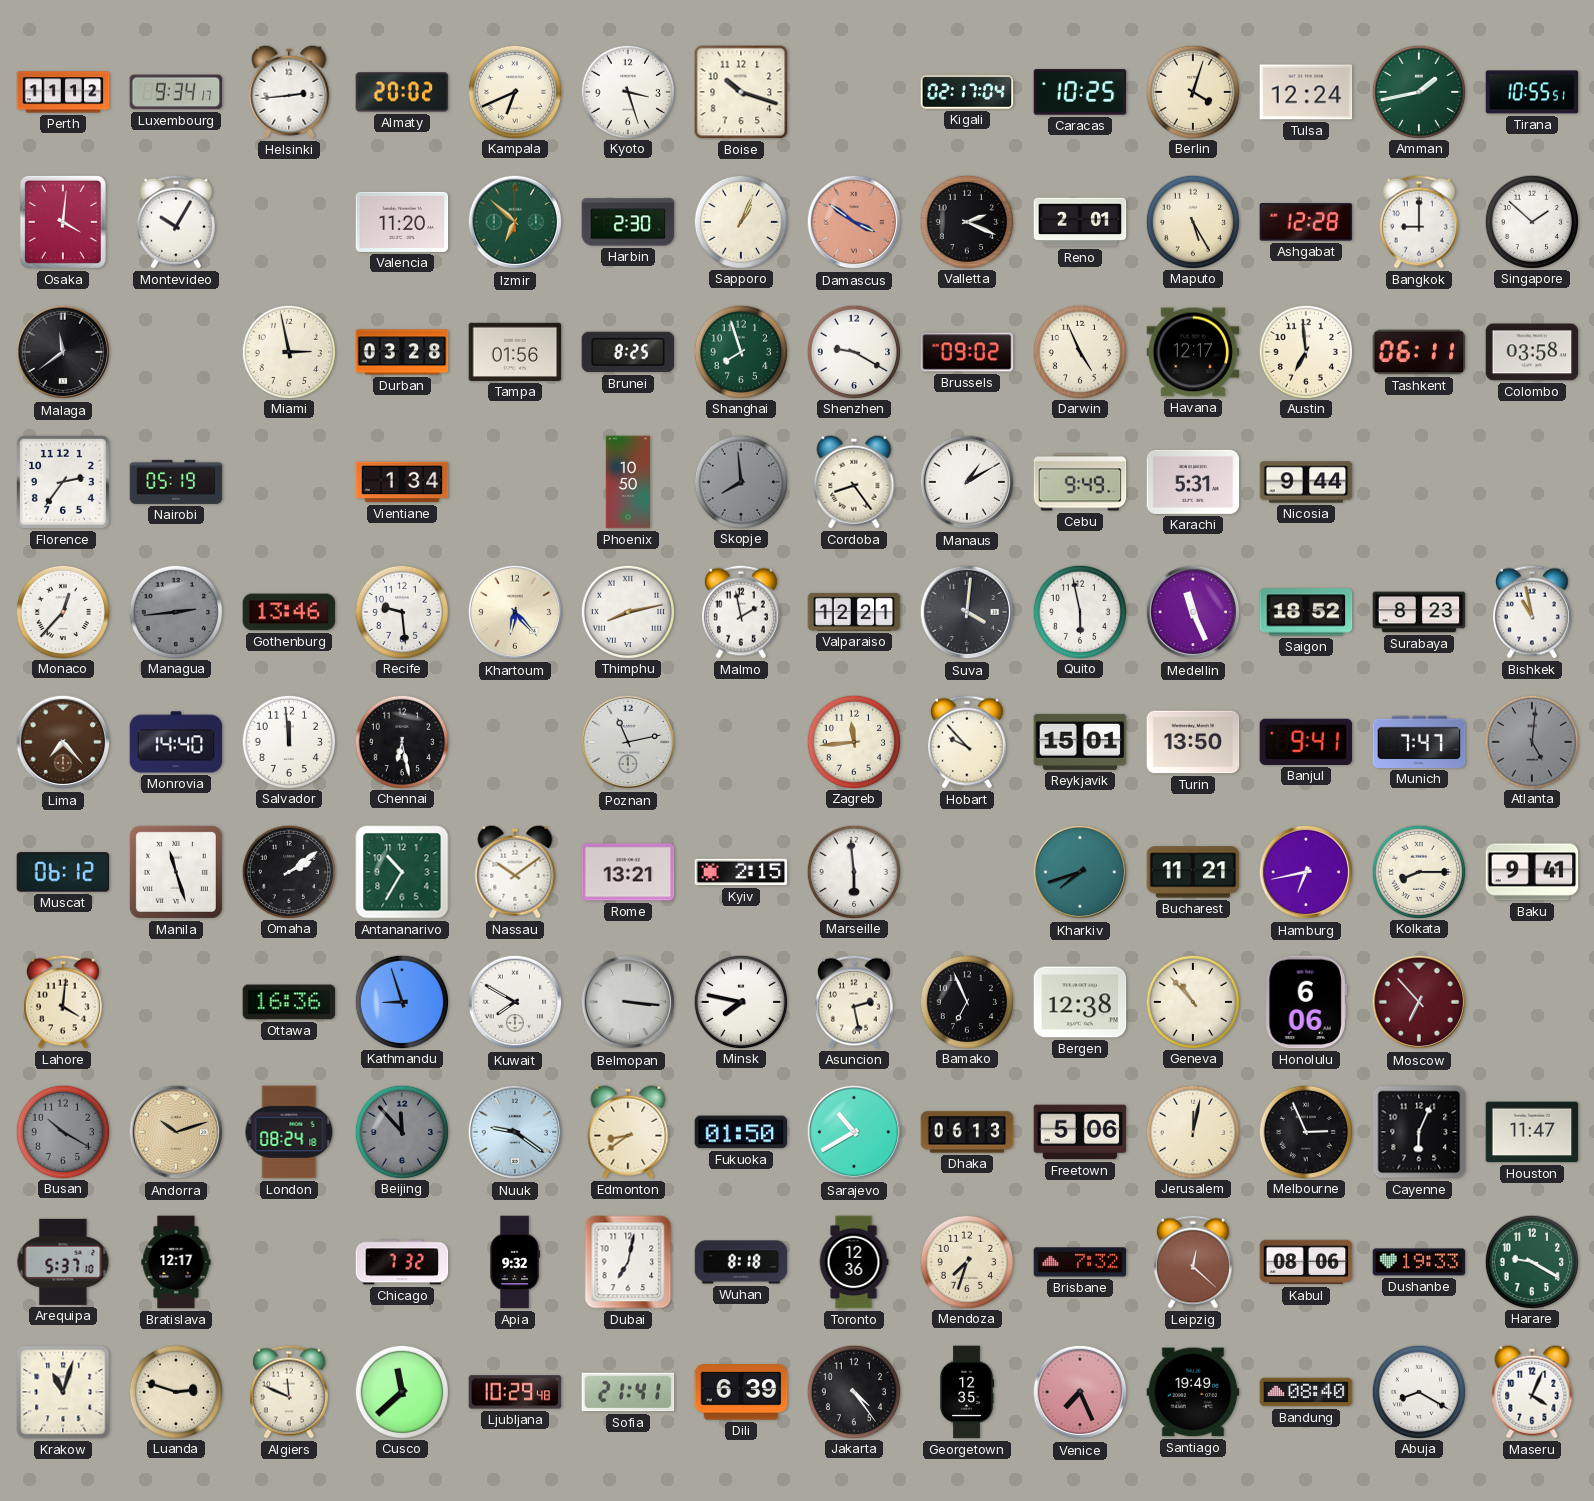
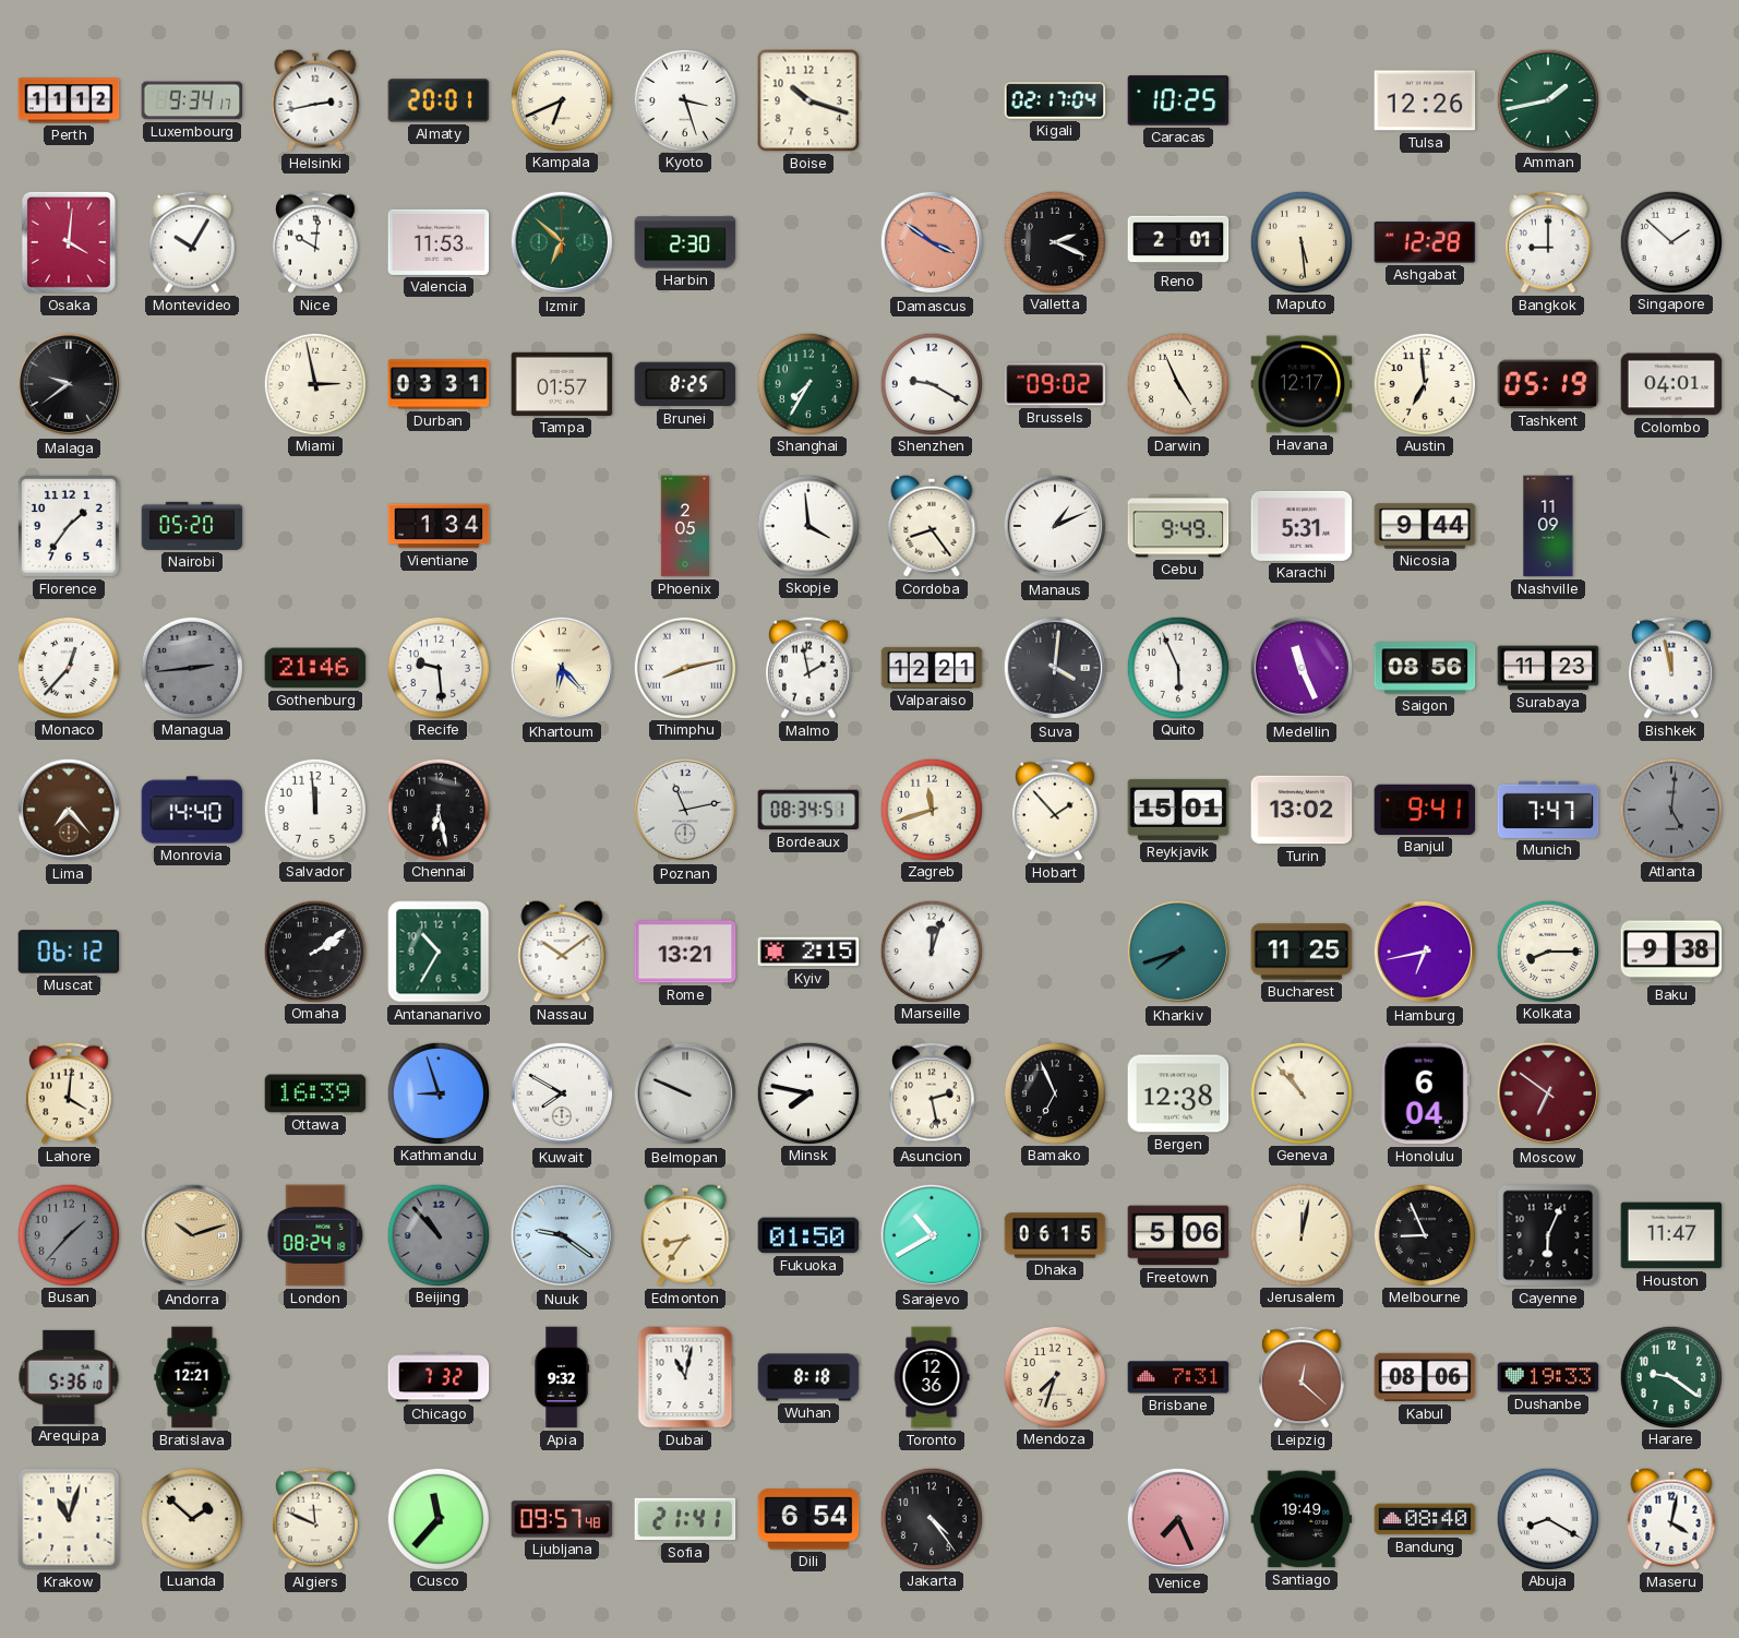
Helsinki: 2:44 -> 2:43
Almaty: 20:02 -> 20:01
Berlin: 4:03 -> none
Tulsa: 12:24 -> 12:26
Tirana: 10:55 -> none
Nice: none -> 10:01
Valencia: 11:20 -> 11:53
Sapporo: 1:04 -> none
Maputo: 5:25 -> 5:29
Malaga: 11:39 -> 9:39
Durban: 03:28 -> 03:31
Tampa: 01:56 -> 01:57
Shanghai: 7:57 -> 7:35
Tashkent: 06:11 -> 05:19
Colombo: 03:58 -> 04:01
Florence: 2:36 -> 1:36
Nairobi: 05:19 -> 05:20
Phoenix: 10:50 -> 2:05
Skopje: 7:59 -> 3:59
Skopje dial: grey -> white
Manaus: 1:10 -> 1:11
Nashville: none -> 11:09
Gothenburg: 13:46 -> 21:46
Quito: 5:58 -> 5:56
Saigon: 18:52 -> 08:56
Surabaya: 8:23 -> 11:23
Bishkek: 10:58 -> 11:58
Bordeaux: none -> 08:34
Zagreb: 11:44 -> 11:42
Hobart: 9:53 -> 1:53
Turin: 13:50 -> 13:02
Manila: 11:27 -> none
Marseille: 5:59 -> 12:03
Bucharest: 11:21 -> 11:25
Baku: 9:41 -> 9:38
Ottawa: 16:36 -> 16:39
Belmopan: 3:16 -> 9:49
Honolulu: 6:06 -> 6:04
Moscow: 6:53 -> 6:51
Busan: 10:20 -> 1:37
Beijing: 11:53 -> 10:53
Edmonton: 8:39 -> 8:36
Dhaka: 06:13 -> 06:15
Melbourne: 2:56 -> 8:56
Arequipa: 5:37 -> 5:36
Bratislava: 12:17 -> 12:21
Dubai: 7:02 -> 11:02
Brisbane: 7:32 -> 7:31
Harare: 9:20 -> 9:21
Luanda: 2:48 -> 1:52
Cusco: 11:38 -> 11:37
Ljubljana: 10:29 -> 09:57
Dili: 6:39 -> 6:54
Georgetown: 12:35 -> none
Maseru: 4:04 -> 4:02
